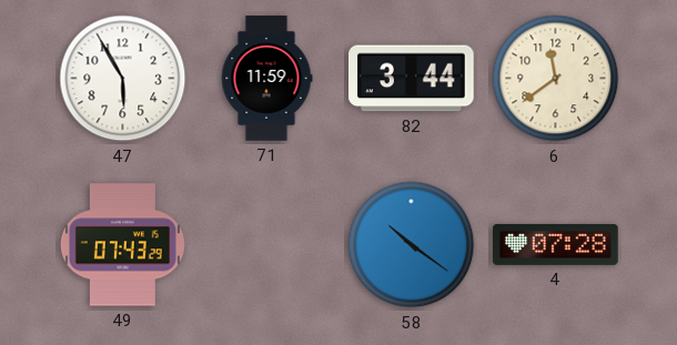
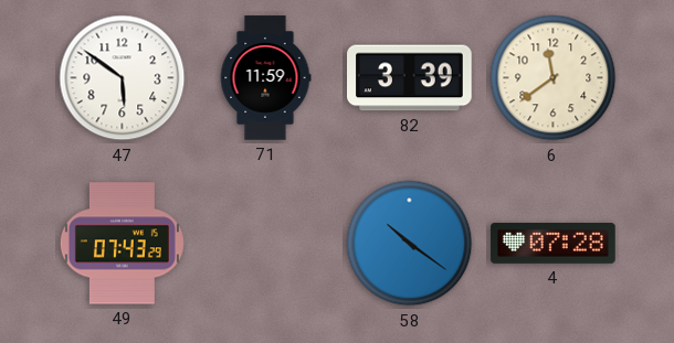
47: 5:55 -> 5:51
82: 3:44 -> 3:39
